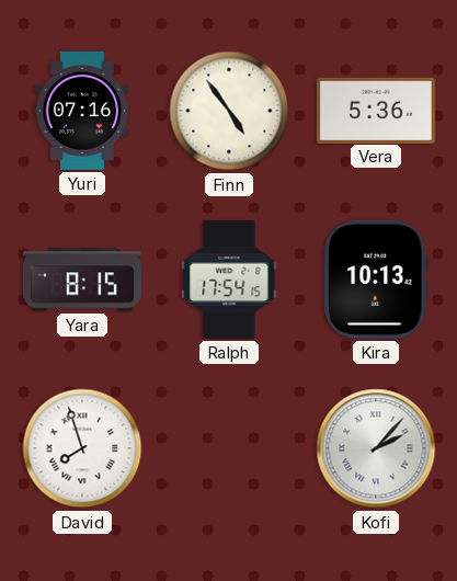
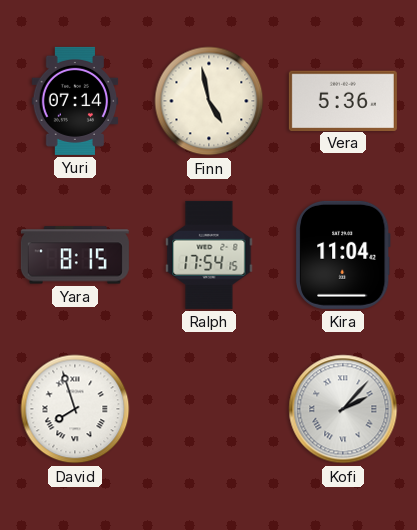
Yuri: 07:16 -> 07:14
Finn: 4:54 -> 4:58
Kira: 10:13 -> 11:04
